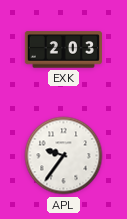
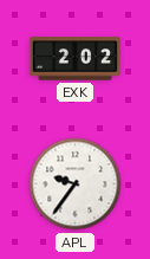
EXK: 2:03 -> 2:02
